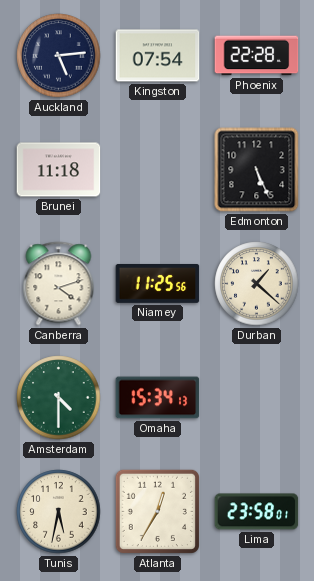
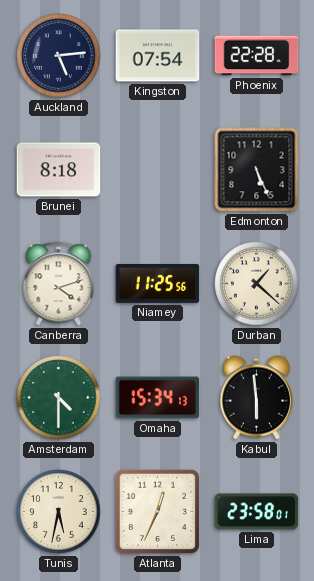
Brunei: 11:18 -> 8:18
Kabul: none -> 5:59
Atlanta: 12:35 -> 12:34
